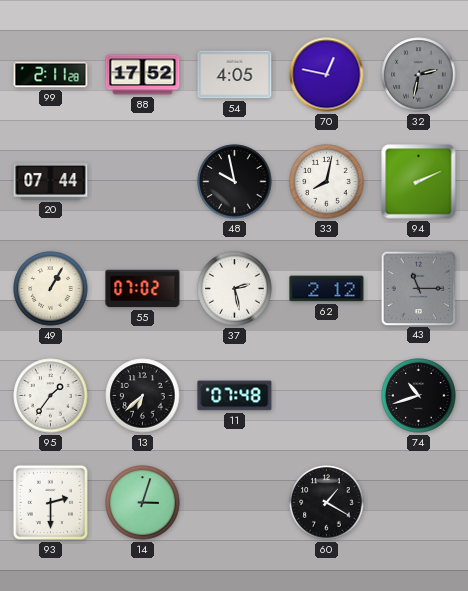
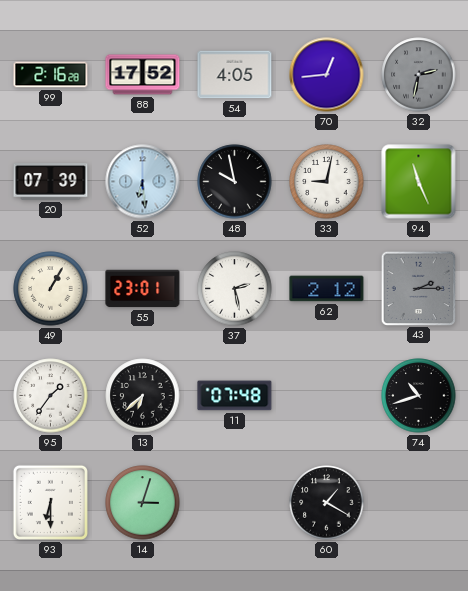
99: 2:11 -> 2:16
70: 12:47 -> 12:44
20: 07:44 -> 07:39
52: none -> 6:29
33: 8:02 -> 9:02
94: 2:11 -> 11:26
55: 07:02 -> 23:01
43: 11:15 -> 2:15
93: 2:30 -> 6:30
